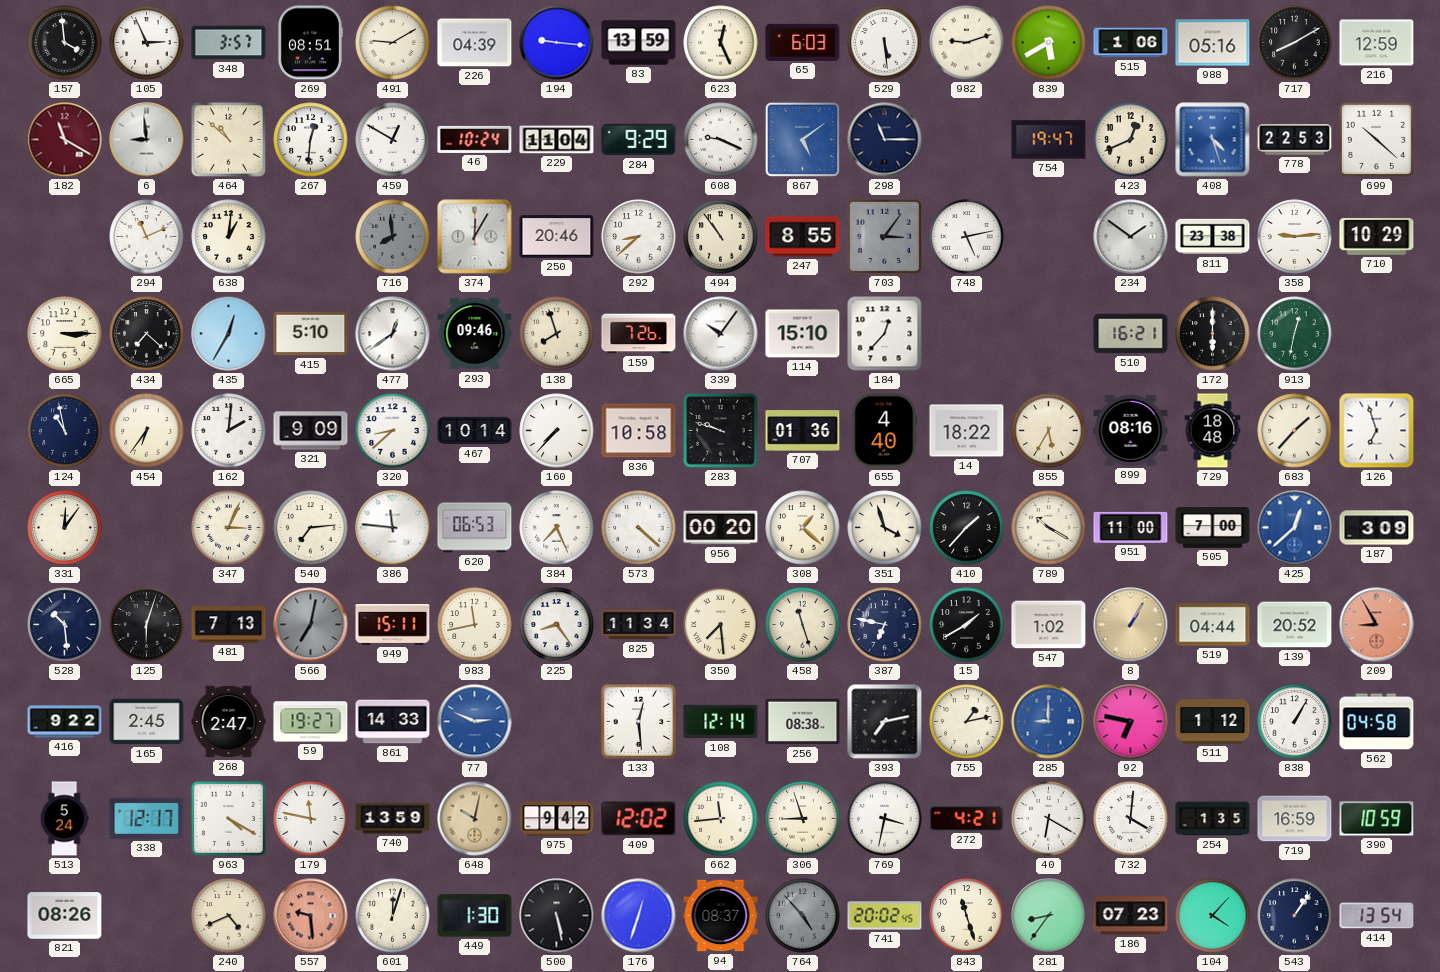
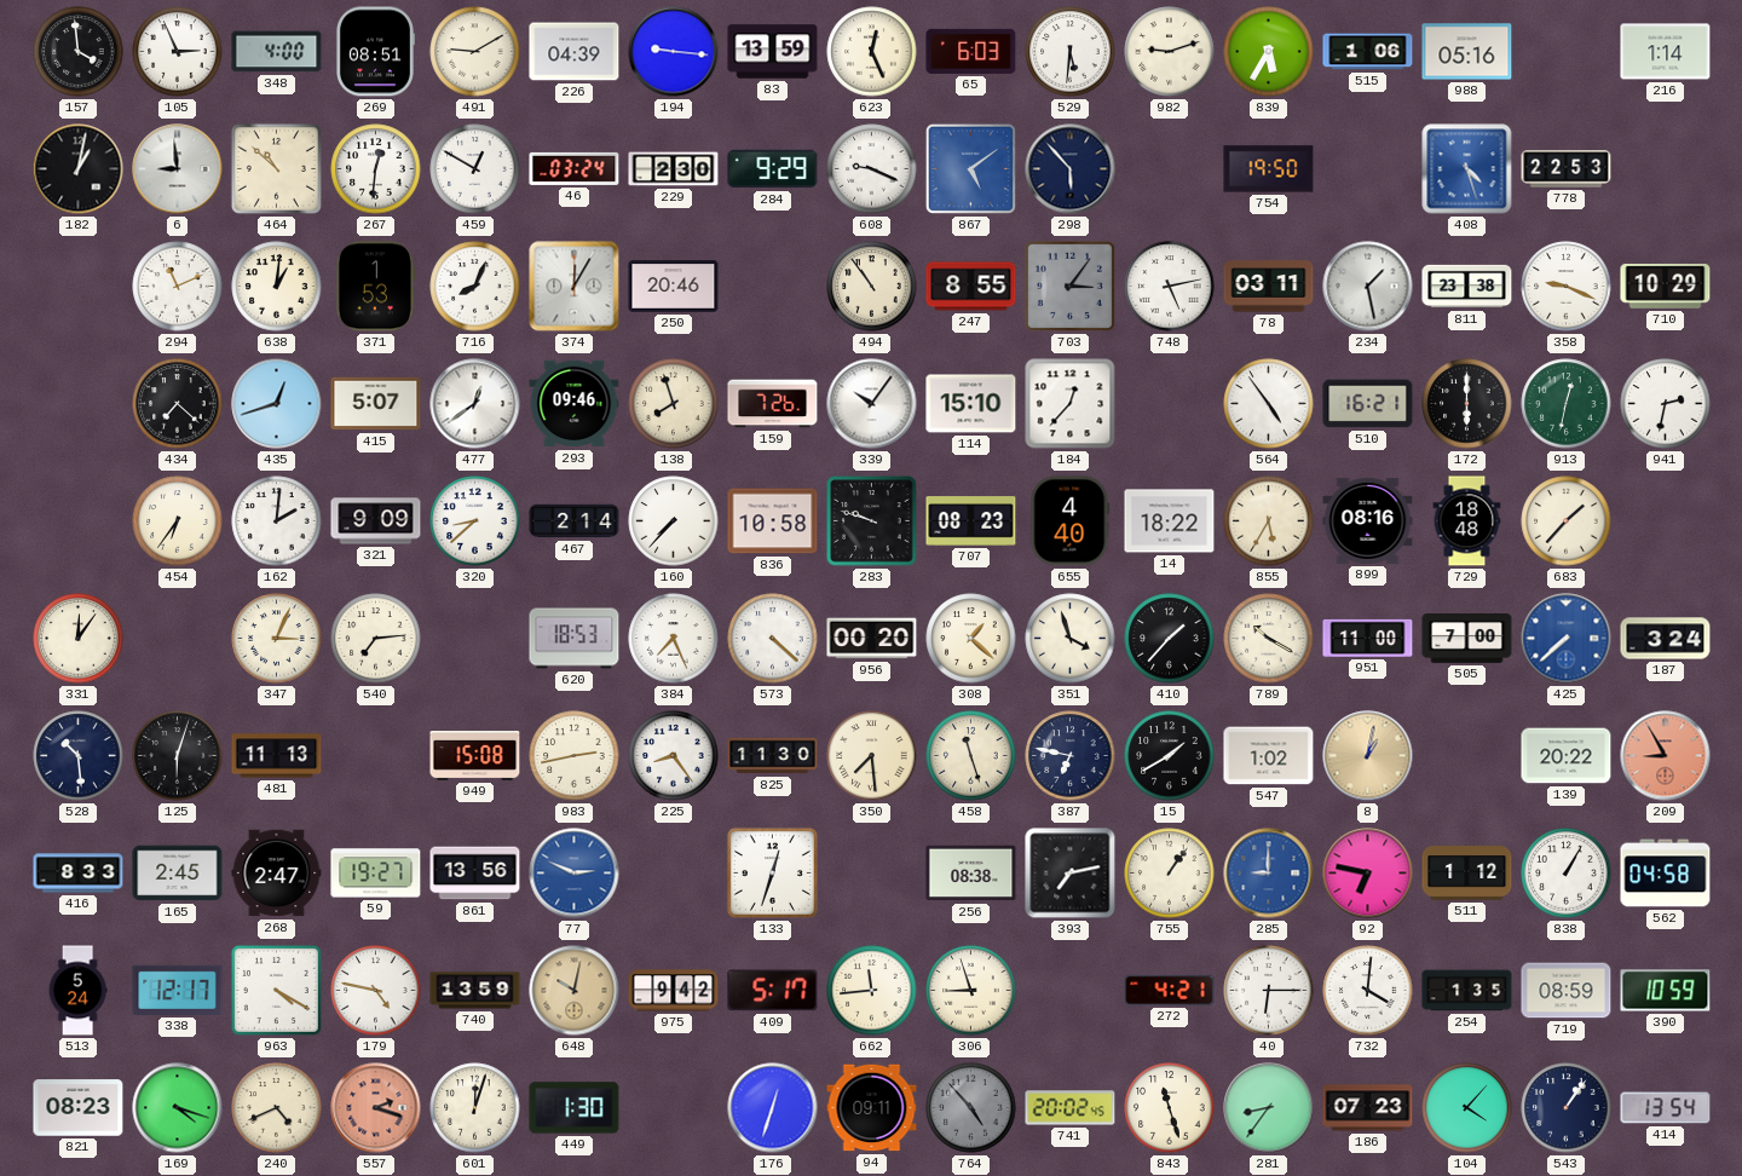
348: 3:57 -> 4:00
529: 5:29 -> 5:31
839: 5:40 -> 5:35
717: 8:10 -> none
216: 12:59 -> 1:14
182: 11:20 -> 1:02
182 dial: burgundy -> black
46: 10:24 -> 03:24
229: 11:04 -> 2:30
298: 11:15 -> 5:53
754: 19:47 -> 19:50
423: 12:41 -> none
699: 10:22 -> none
371: none -> 1:53
716: 7:59 -> 8:04
716 dial: grey -> white
292: 8:38 -> none
78: none -> 03:11
234: 1:51 -> 1:28
358: 9:14 -> 9:19
665: 3:15 -> none
435: 12:35 -> 12:42
415: 5:10 -> 5:07
564: none -> 4:54
941: none -> 2:32
124: 10:58 -> none
467: 10:14 -> 2:14
707: 01:36 -> 08:23
126: 6:57 -> none
386: 11:46 -> none
620: 06:53 -> 18:53
425: 12:38 -> 7:38
187: 3:09 -> 3:24
481: 7:13 -> 11:13
566: 7:02 -> none
949: 15:11 -> 15:08
983: 11:43 -> 2:43
825: 11:34 -> 11:30
8: 1:05 -> 1:02
519: 04:44 -> none
139: 20:52 -> 20:22
416: 9:22 -> 8:33
861: 14:33 -> 13:56
133: 12:29 -> 12:33
108: 12:14 -> none
755: 1:13 -> 1:06
179: 11:47 -> 4:47
409: 12:02 -> 5:17
769: 3:32 -> none
40: 6:20 -> 6:15
719: 16:59 -> 08:59
821: 08:26 -> 08:23
169: none -> 4:18
557: 9:29 -> 2:18
500: 5:28 -> none
94: 08:37 -> 09:11
